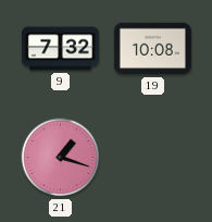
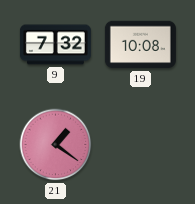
21: 1:18 -> 1:21
